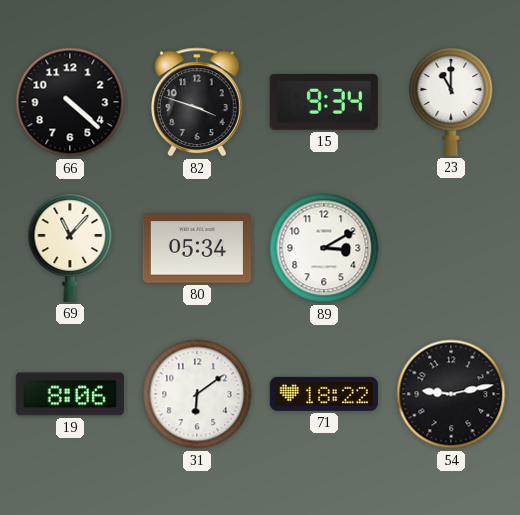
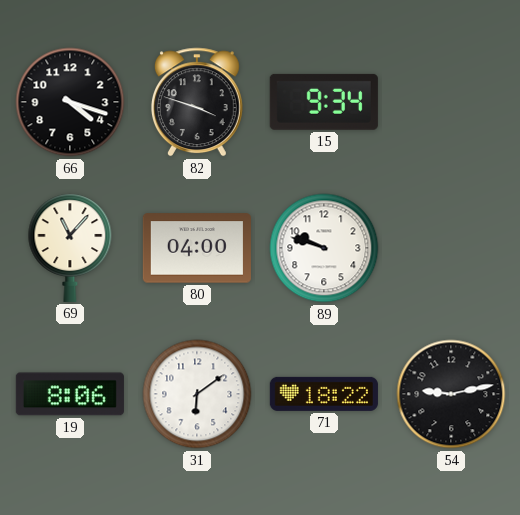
66: 4:22 -> 4:18
23: 11:00 -> none
80: 05:34 -> 04:00
89: 3:10 -> 9:48
